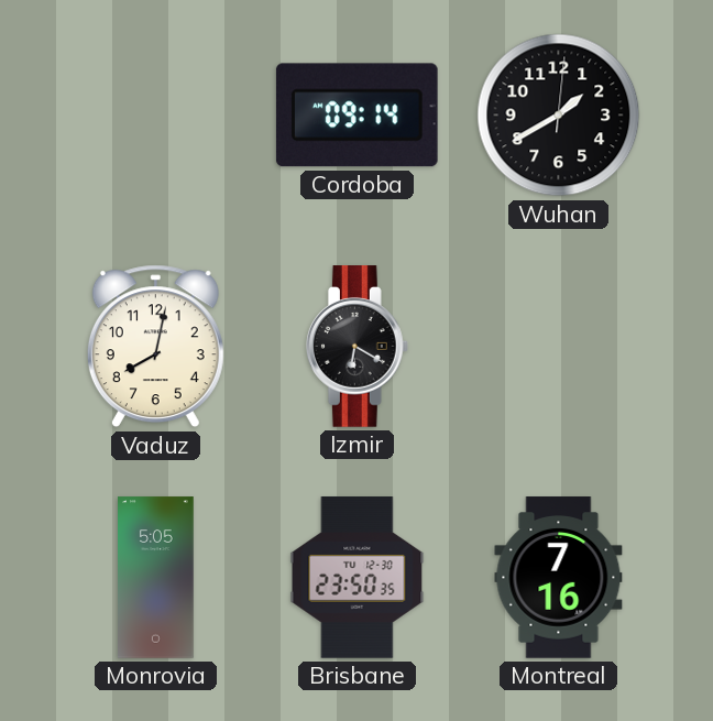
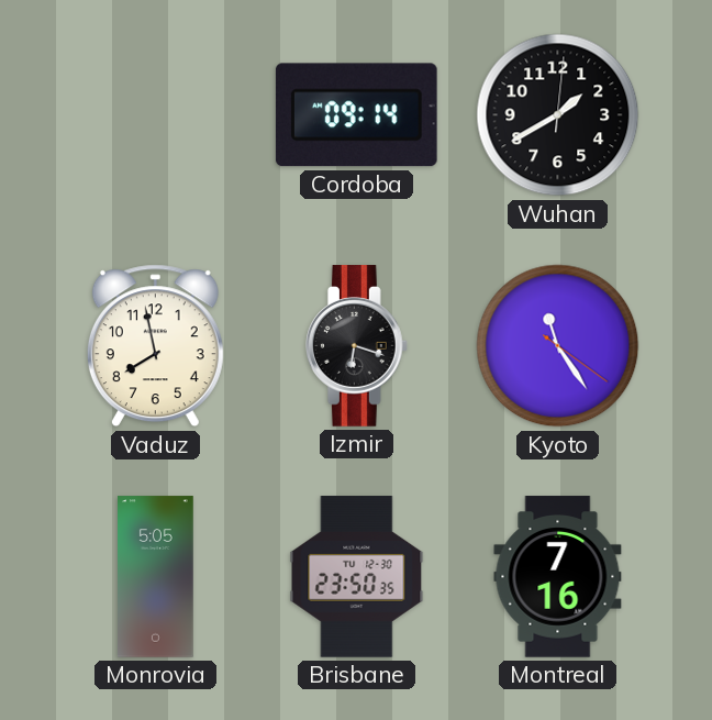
Vaduz: 8:02 -> 7:58
Izmir: 6:20 -> 6:18
Kyoto: none -> 11:24
